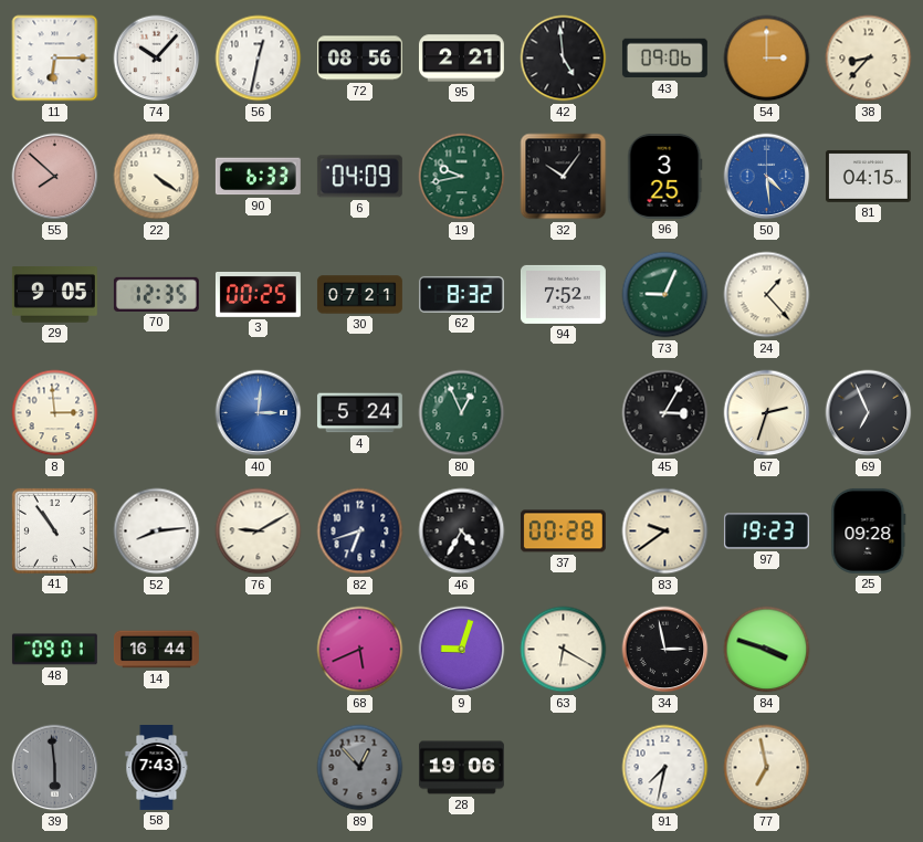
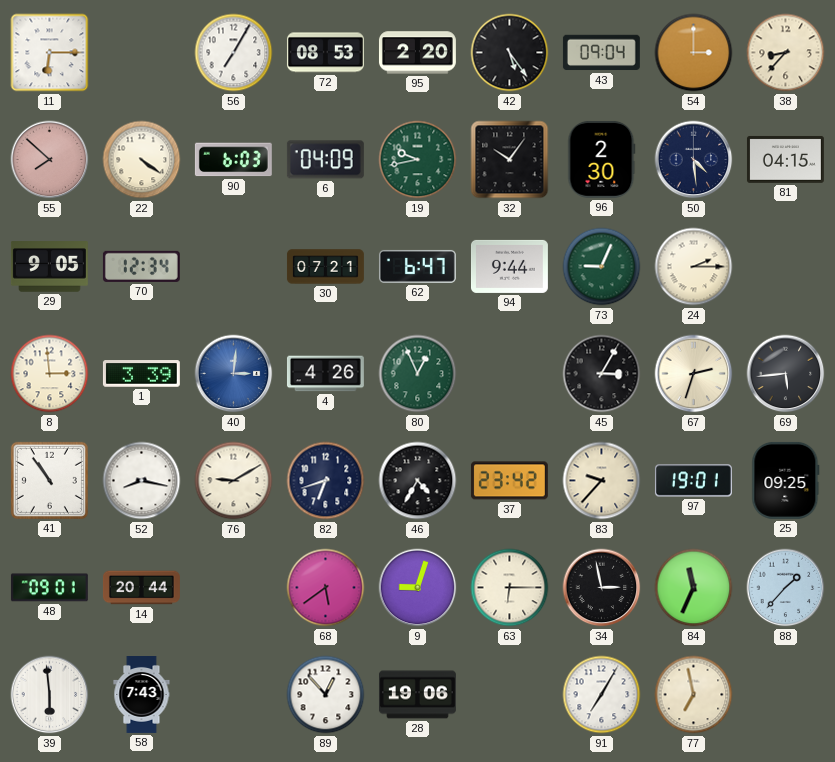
74: 10:07 -> none
56: 12:32 -> 7:05
72: 08:56 -> 08:53
95: 2:21 -> 2:20
42: 4:59 -> 5:24
43: 09:06 -> 09:04
90: 6:33 -> 6:03
96: 3:25 -> 2:30
50 dial: blue -> navy
70: 12:35 -> 12:34
3: 00:25 -> none
62: 8:32 -> 6:47
94: 7:52 -> 9:44
24: 1:23 -> 2:15
1: none -> 3:39
4: 5:24 -> 4:26
69: 6:56 -> 5:44
52: 8:14 -> 8:17
37: 00:28 -> 23:42
83: 9:39 -> 9:37
97: 19:23 -> 19:01
25: 09:28 -> 09:25
14: 16:44 -> 20:44
68: 5:41 -> 5:39
63: 6:20 -> 6:15
84: 3:48 -> 11:34
88: none -> 1:37
39 dial: grey -> white
89 dial: grey -> white
91: 7:32 -> 7:05
